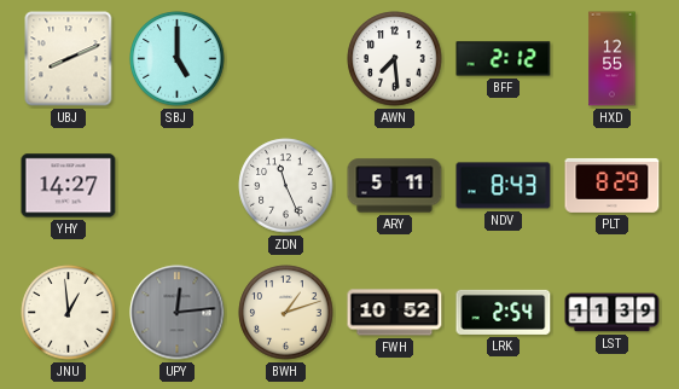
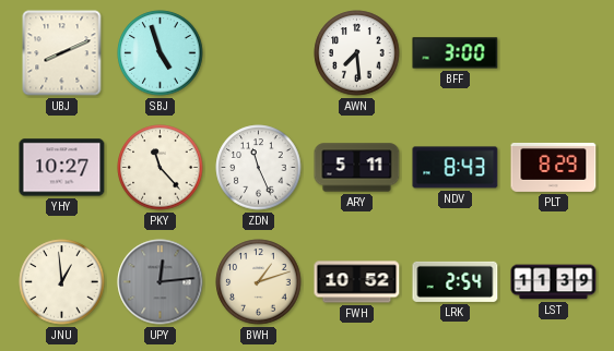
SBJ: 5:00 -> 4:57
BFF: 2:12 -> 3:00
HXD: 12:55 -> none
YHY: 14:27 -> 10:27
PKY: none -> 11:23
